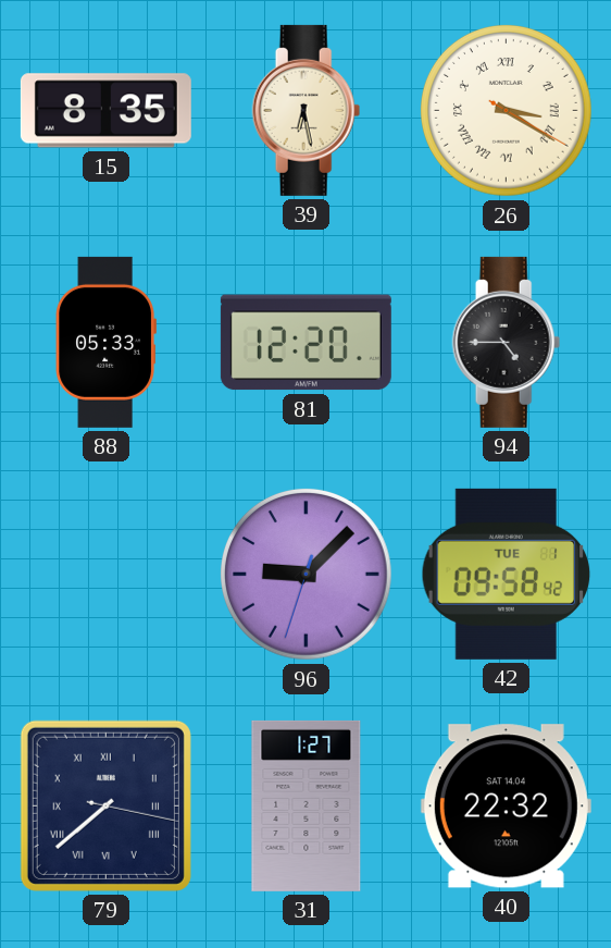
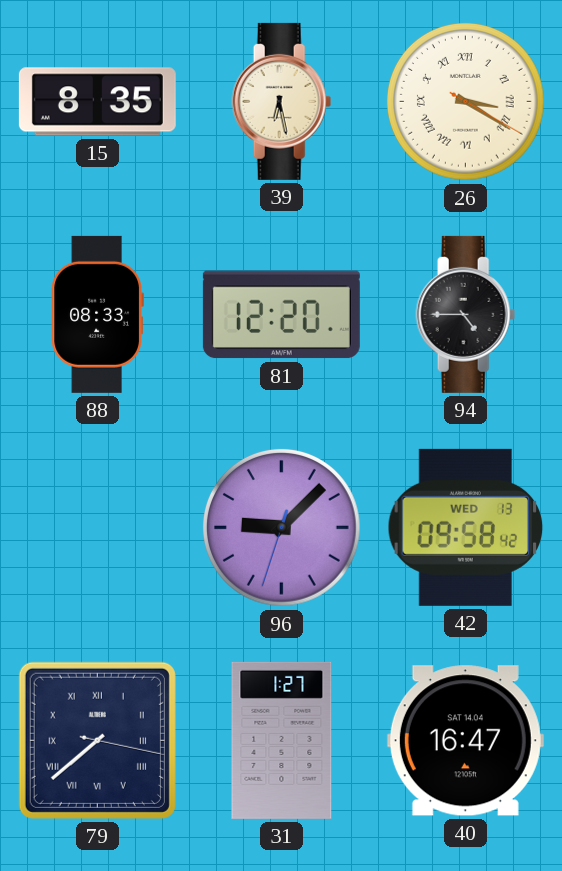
88: 05:33 -> 08:33
42 date: TUE 1 -> WED 13
40: 22:32 -> 16:47
